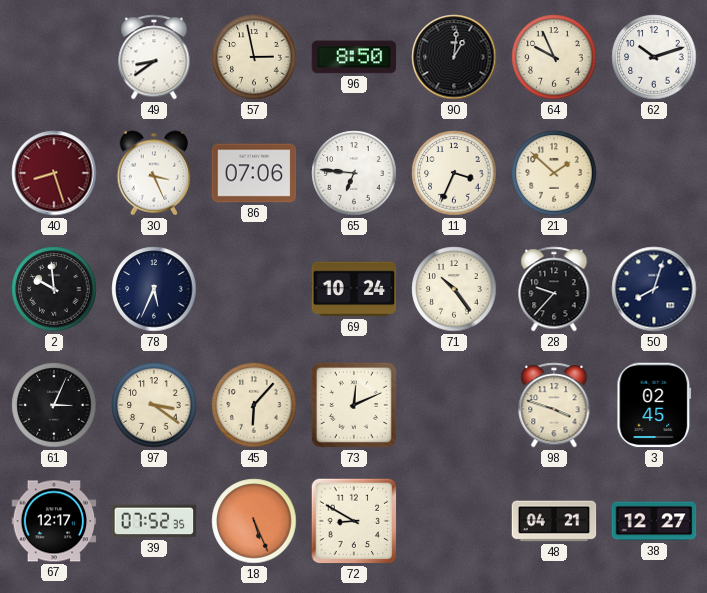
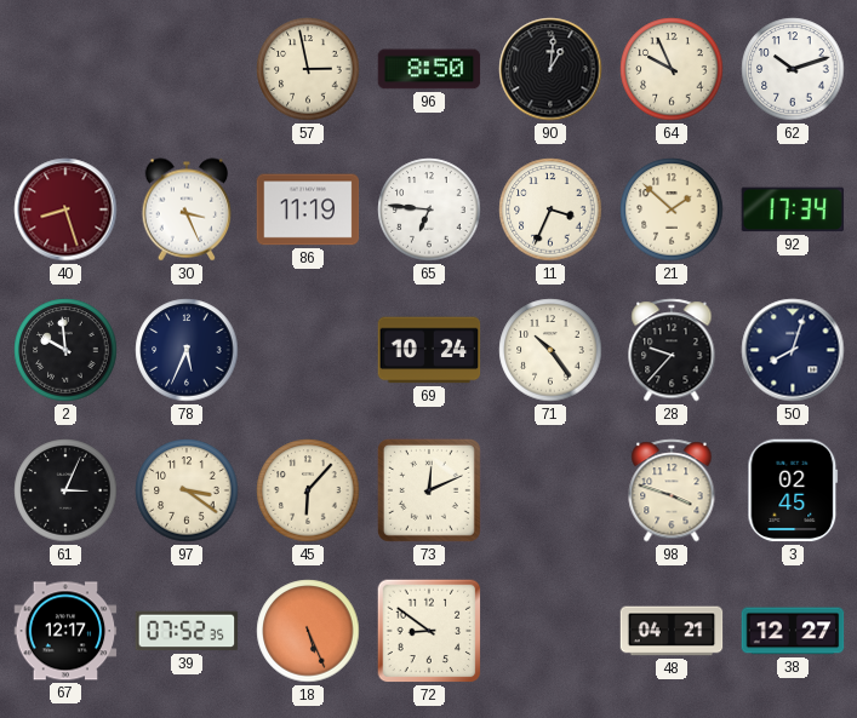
49: 8:39 -> none
86: 07:06 -> 11:19
92: none -> 17:34
72: 8:50 -> 8:51
